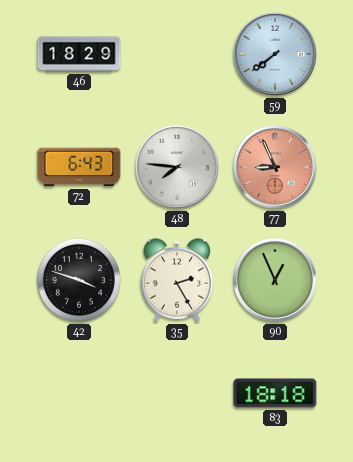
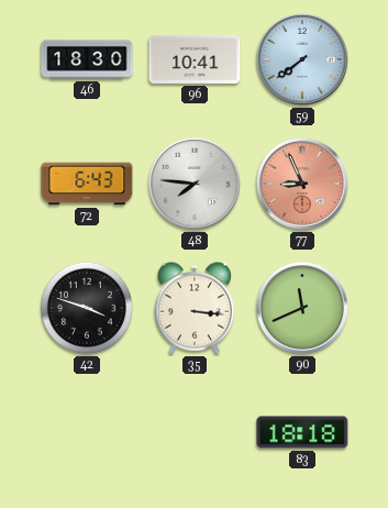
46: 18:29 -> 18:30
96: none -> 10:41
35: 2:25 -> 3:16
90: 12:56 -> 11:41
